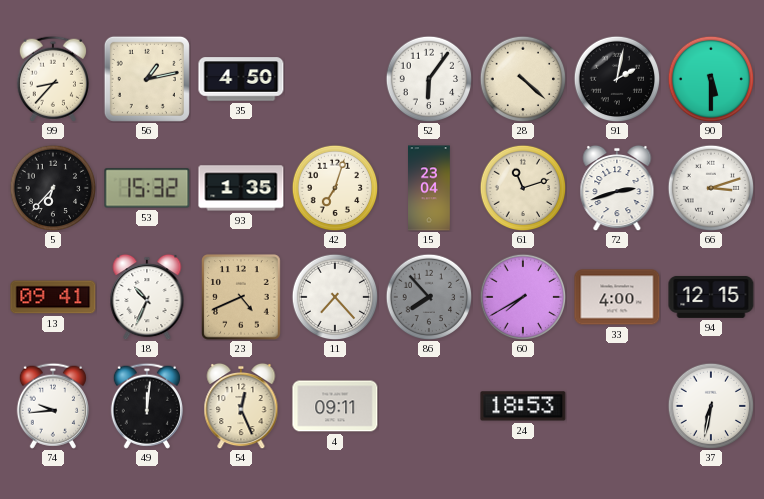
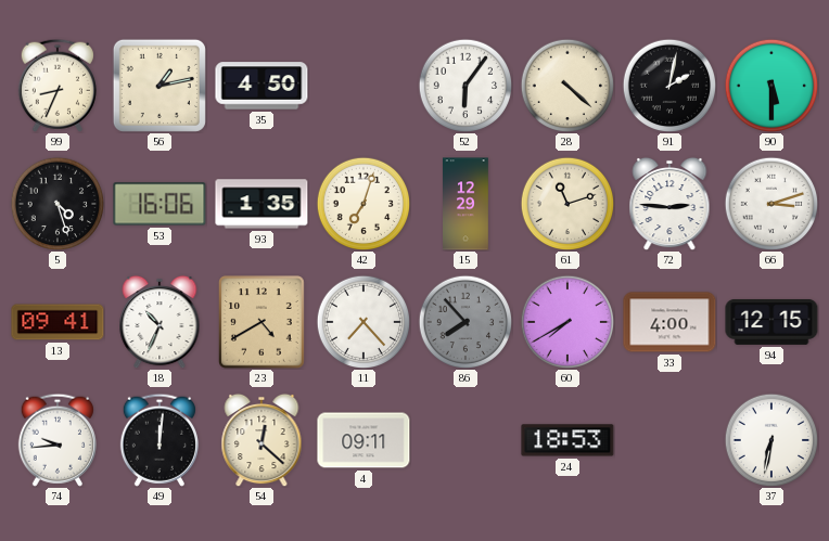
99: 8:37 -> 8:34
5: 6:37 -> 4:27
53: 15:32 -> 16:06
15: 23:04 -> 12:29
72: 2:42 -> 2:46
23: 4:41 -> 4:40
54: 12:26 -> 12:22
